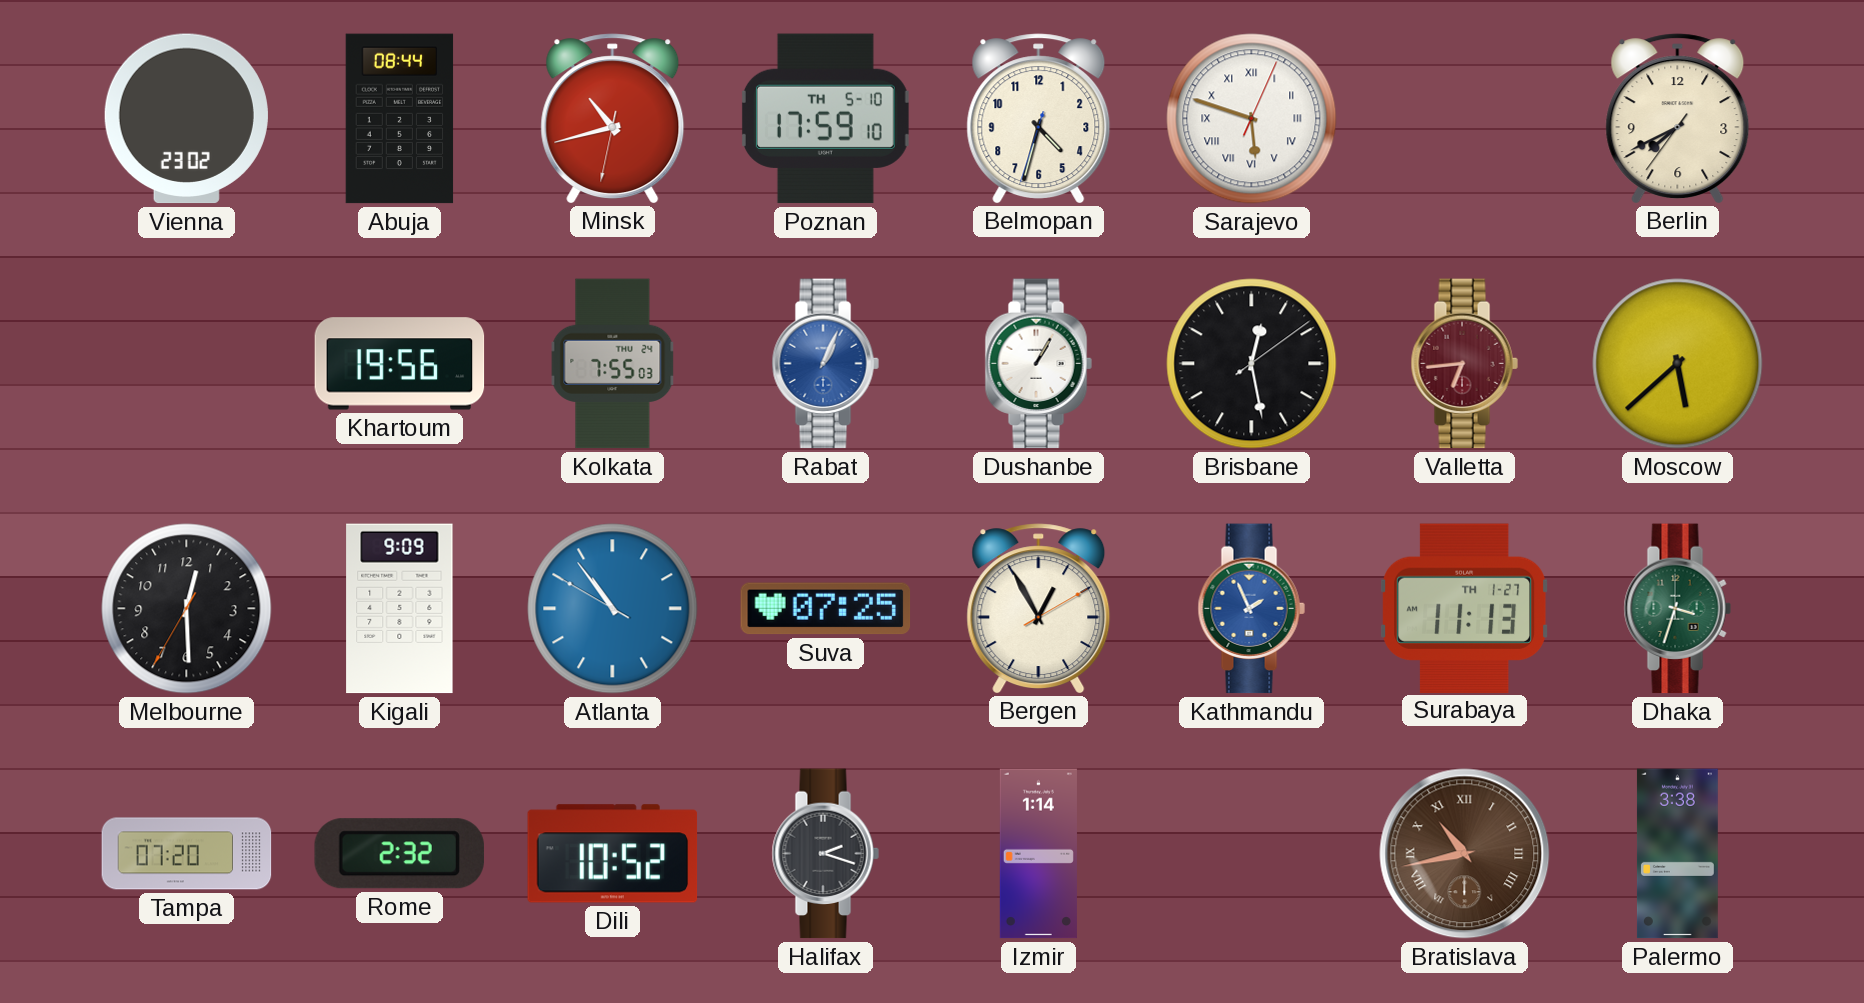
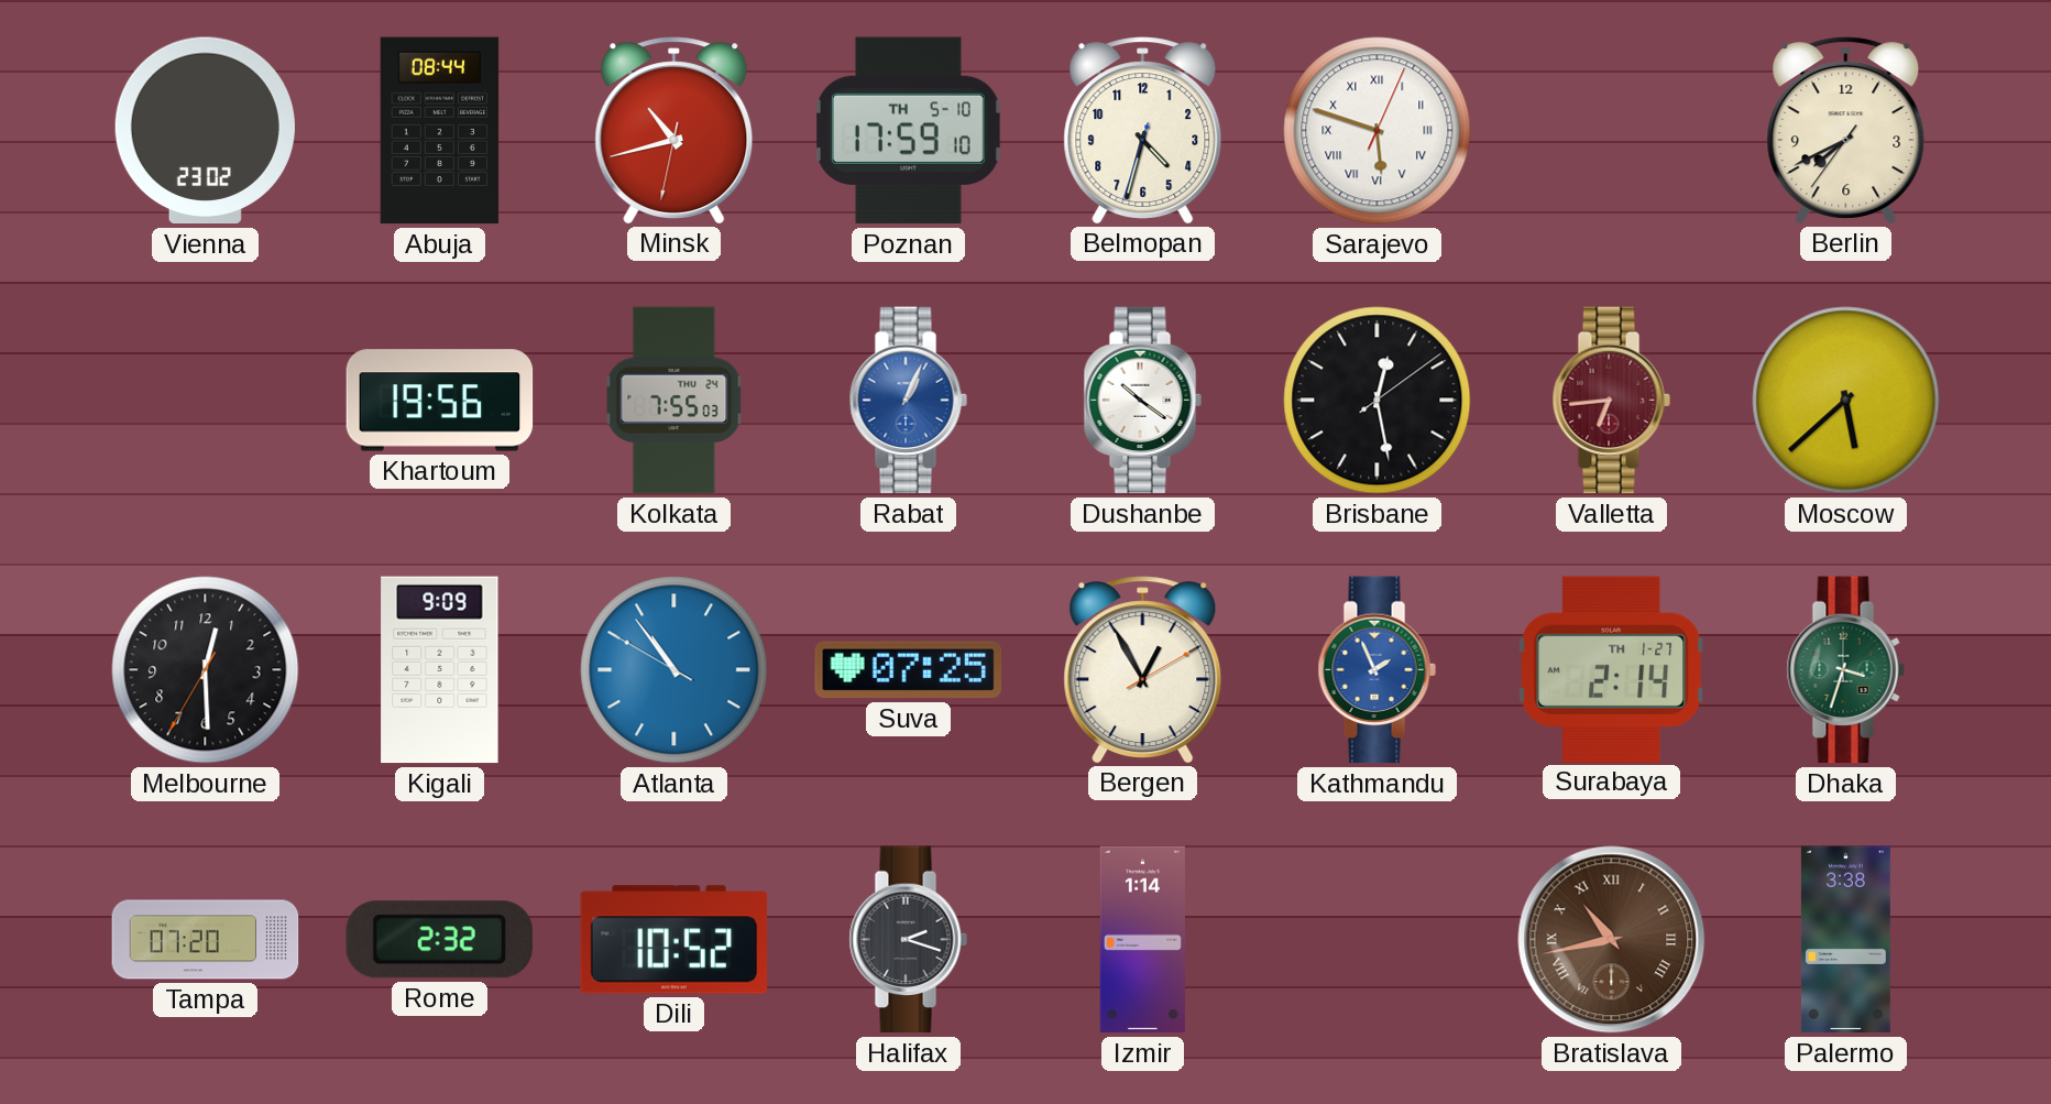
Dushanbe: 1:05 -> 10:21
Surabaya: 11:13 -> 2:14
